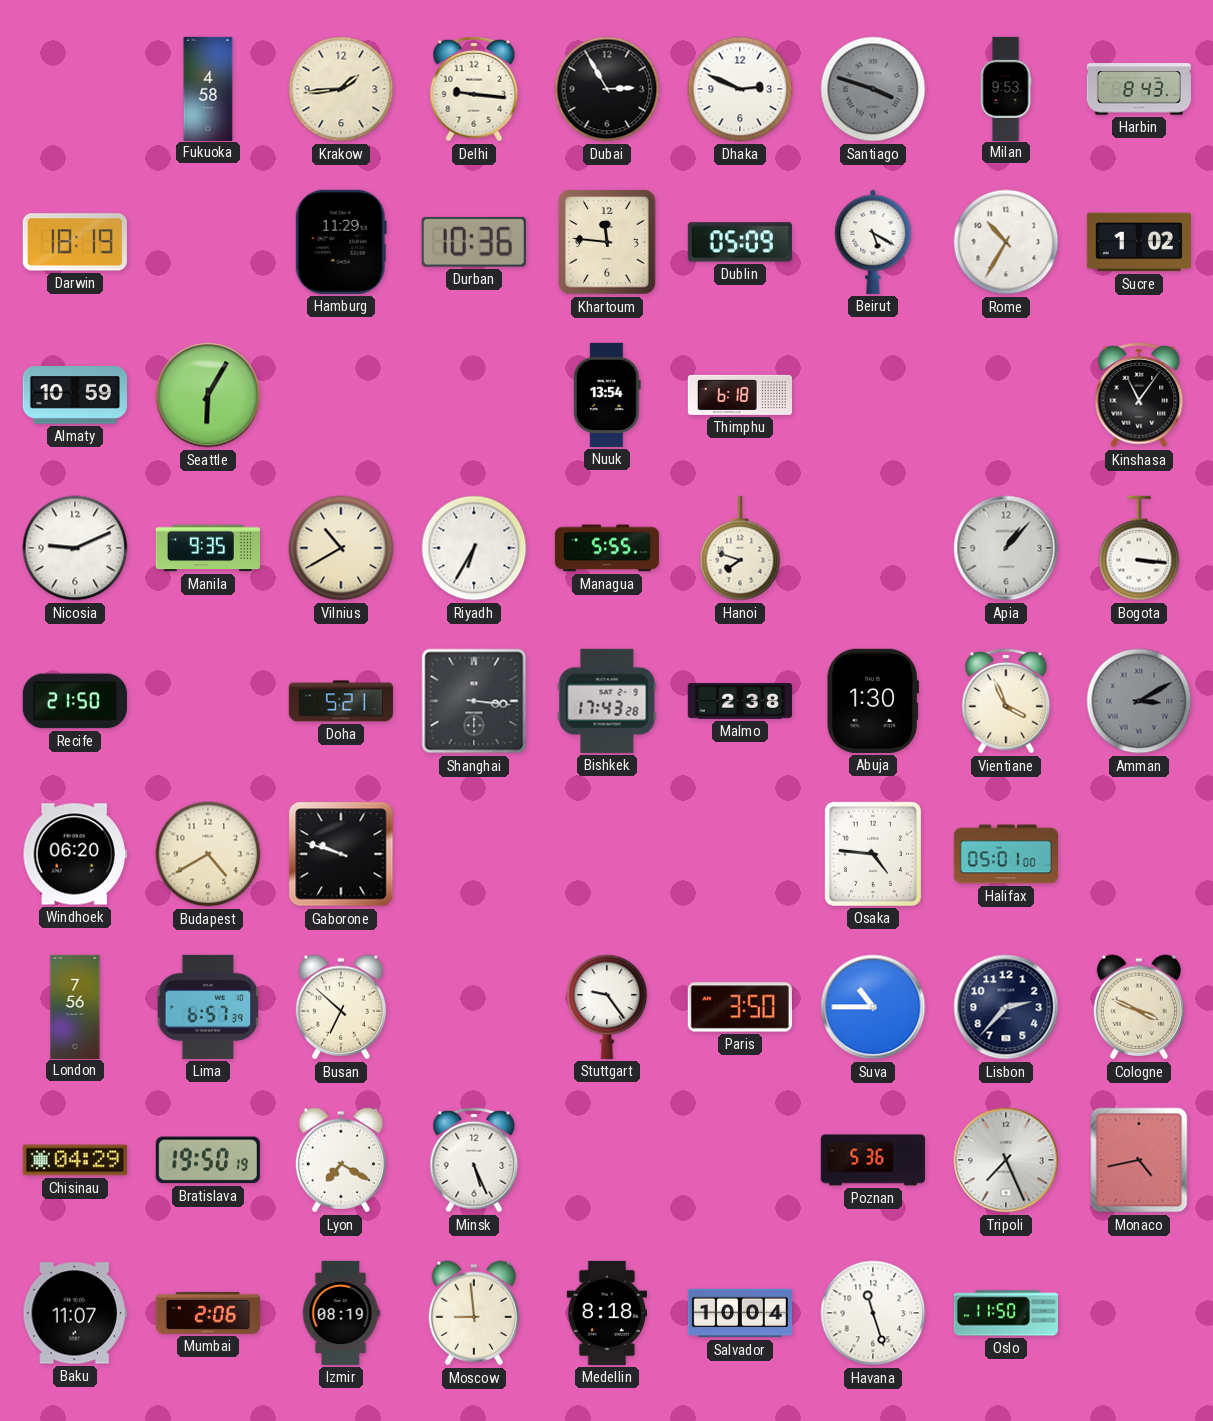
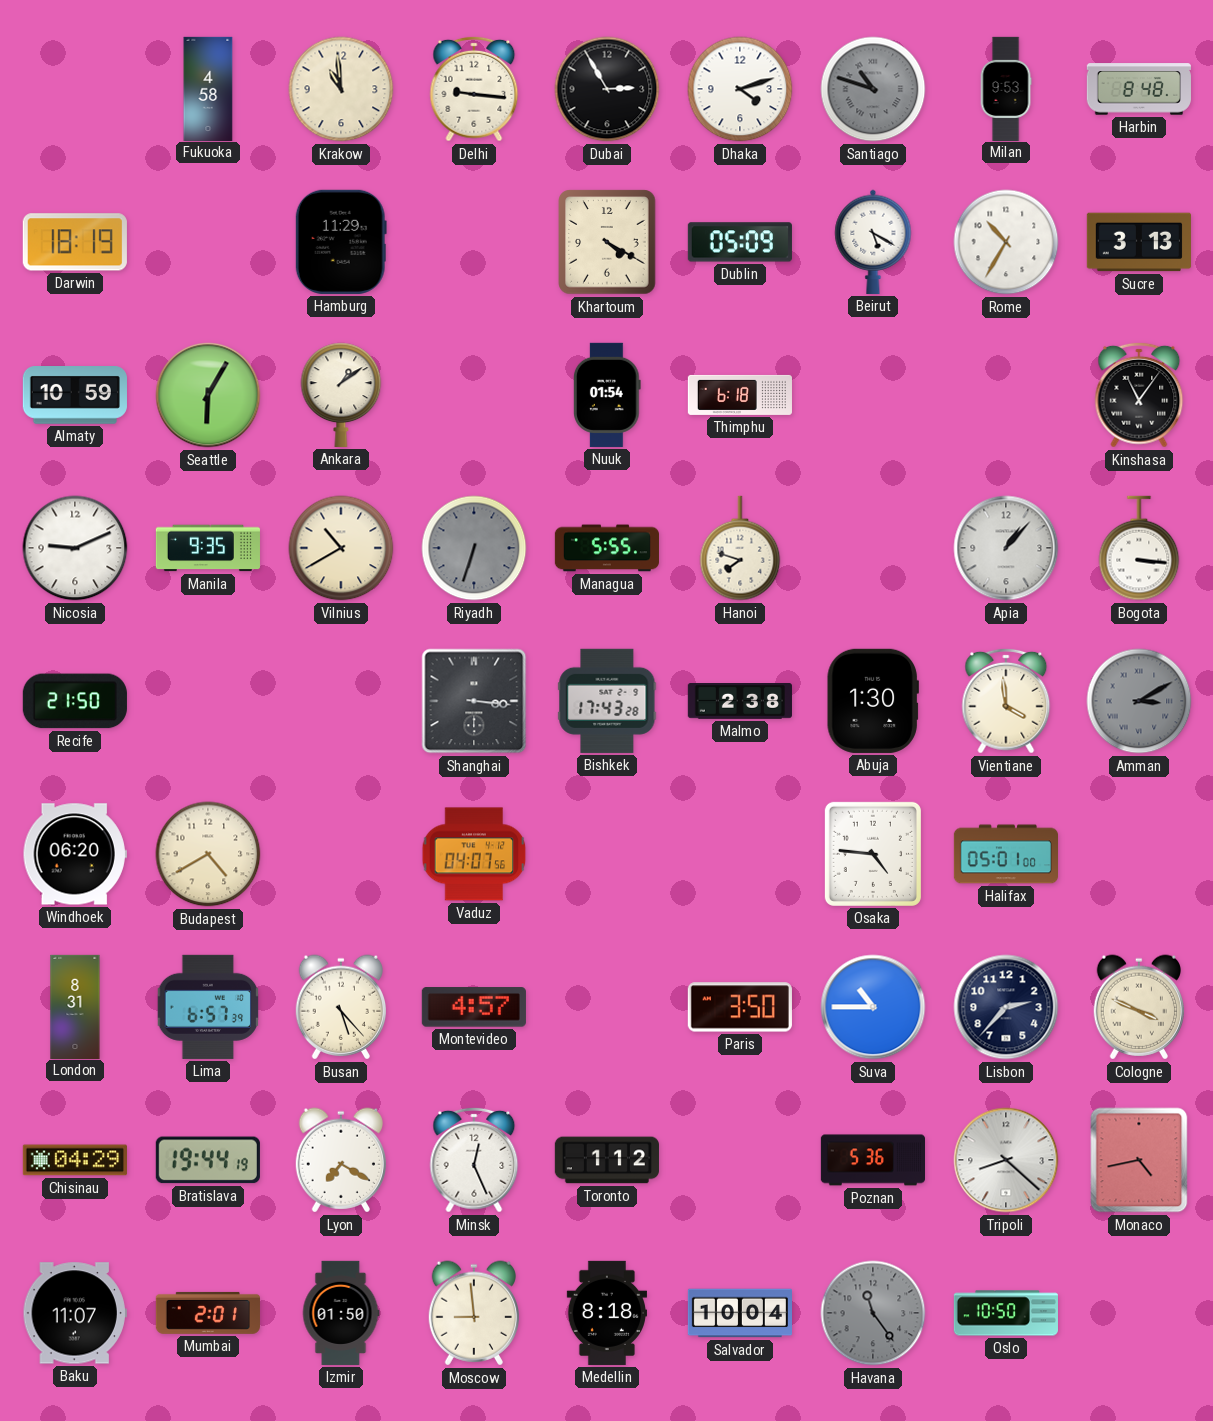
Krakow: 1:44 -> 10:59
Dhaka: 2:49 -> 4:12
Santiago: 3:48 -> 10:48
Harbin: 8:43 -> 8:48
Durban: 10:36 -> none
Khartoum: 11:46 -> 4:20
Sucre: 1:02 -> 3:13
Ankara: none -> 1:09
Nuuk: 13:54 -> 01:54
Riyadh: 6:35 -> 6:33
Riyadh dial: white -> grey
Doha: 5:21 -> none
Vientiane: 3:56 -> 3:59
Gaborone: 9:48 -> none
Vaduz: none -> 04:07
London: 7:56 -> 8:31
Busan: 6:52 -> 5:23
Montevideo: none -> 4:57
Stuttgart: 9:24 -> none
Bratislava: 19:50 -> 19:44
Minsk: 5:26 -> 12:26
Toronto: none -> 1:12
Tripoli: 7:26 -> 8:22
Mumbai: 2:06 -> 2:01
Izmir: 08:19 -> 01:50
Havana: 11:27 -> 11:24
Havana dial: white -> grey
Oslo: 11:50 -> 10:50
